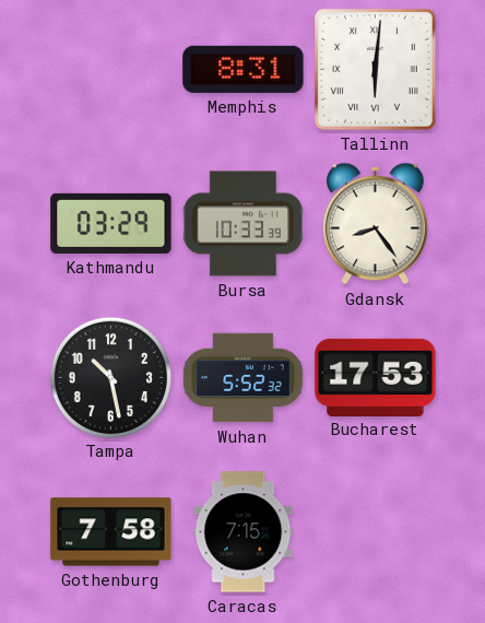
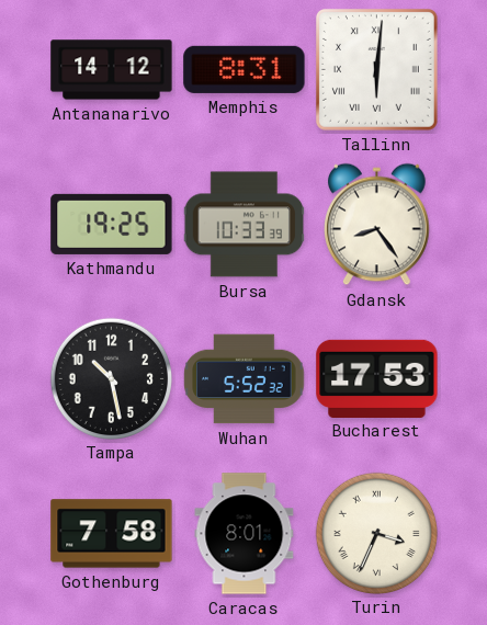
Antananarivo: none -> 14:12
Kathmandu: 03:29 -> 19:25
Caracas: 7:15 -> 8:01
Turin: none -> 3:34
